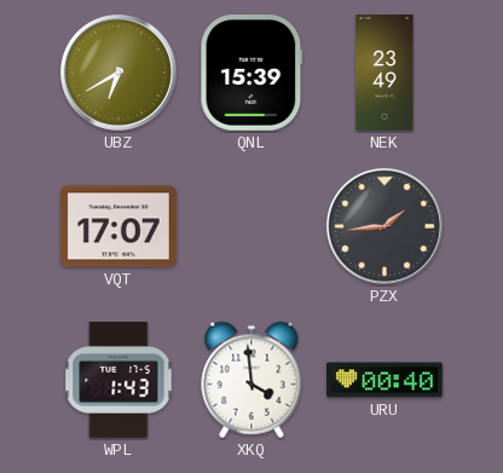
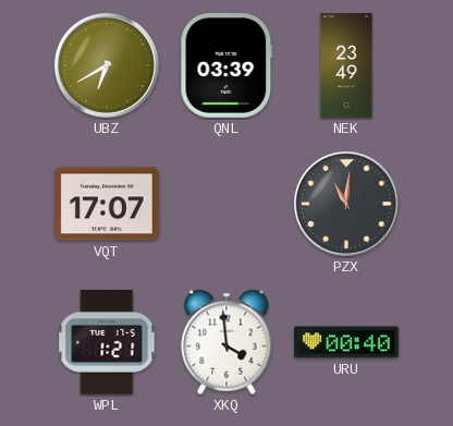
QNL: 15:39 -> 03:39
PZX: 1:44 -> 11:01
WPL: 1:43 -> 1:21
